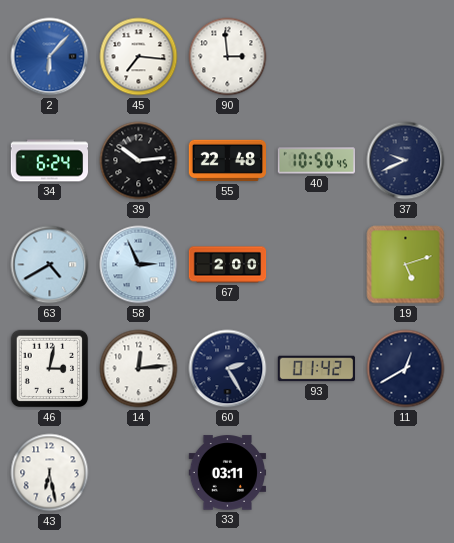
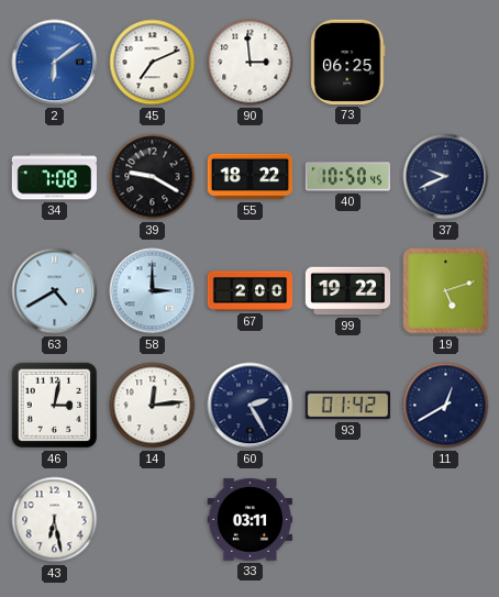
2: 6:07 -> 6:09
45: 7:16 -> 7:11
73: none -> 06:25
34: 6:24 -> 7:08
39: 10:14 -> 9:20
55: 22:48 -> 18:22
58: 2:56 -> 3:00
99: none -> 19:22
